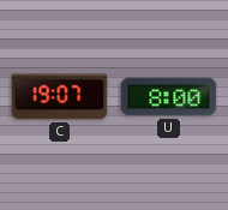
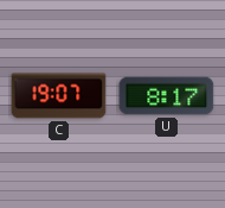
U: 8:00 -> 8:17
